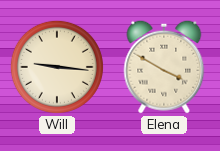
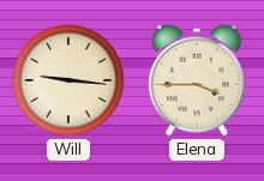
Elena: 3:50 -> 3:45
